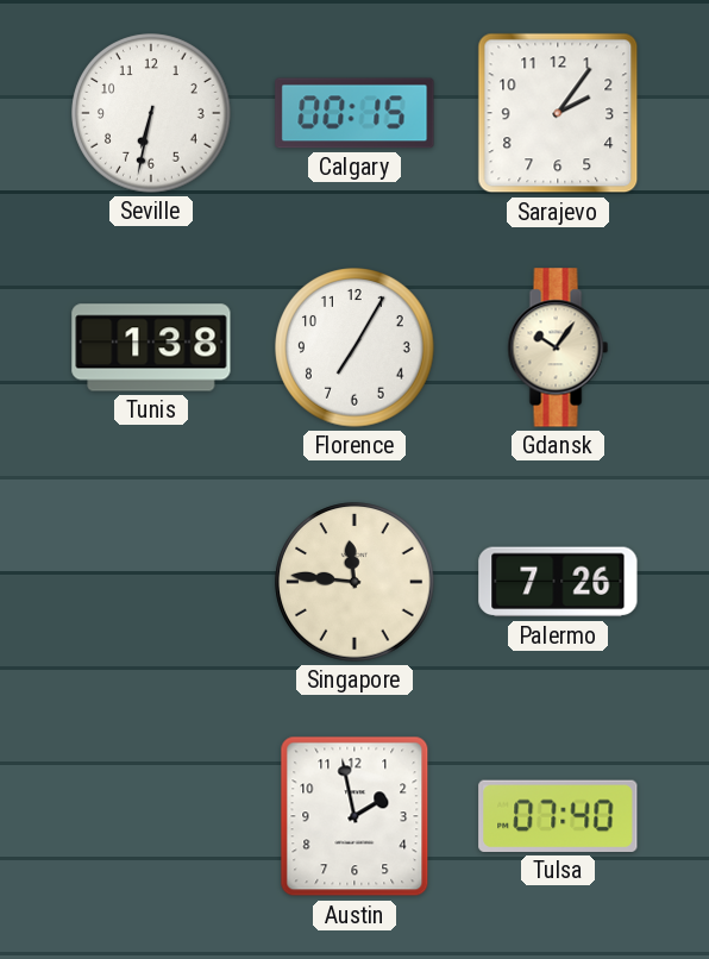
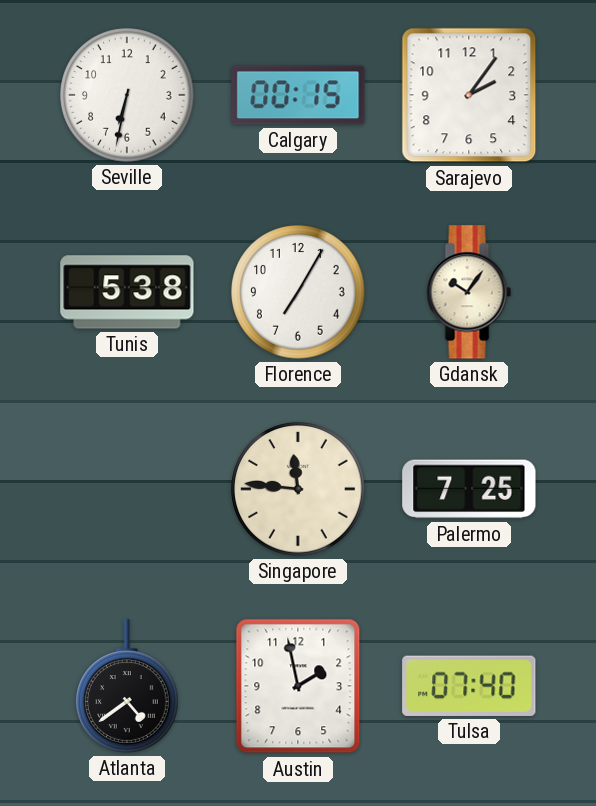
Tunis: 1:38 -> 5:38
Palermo: 7:26 -> 7:25
Atlanta: none -> 4:39
